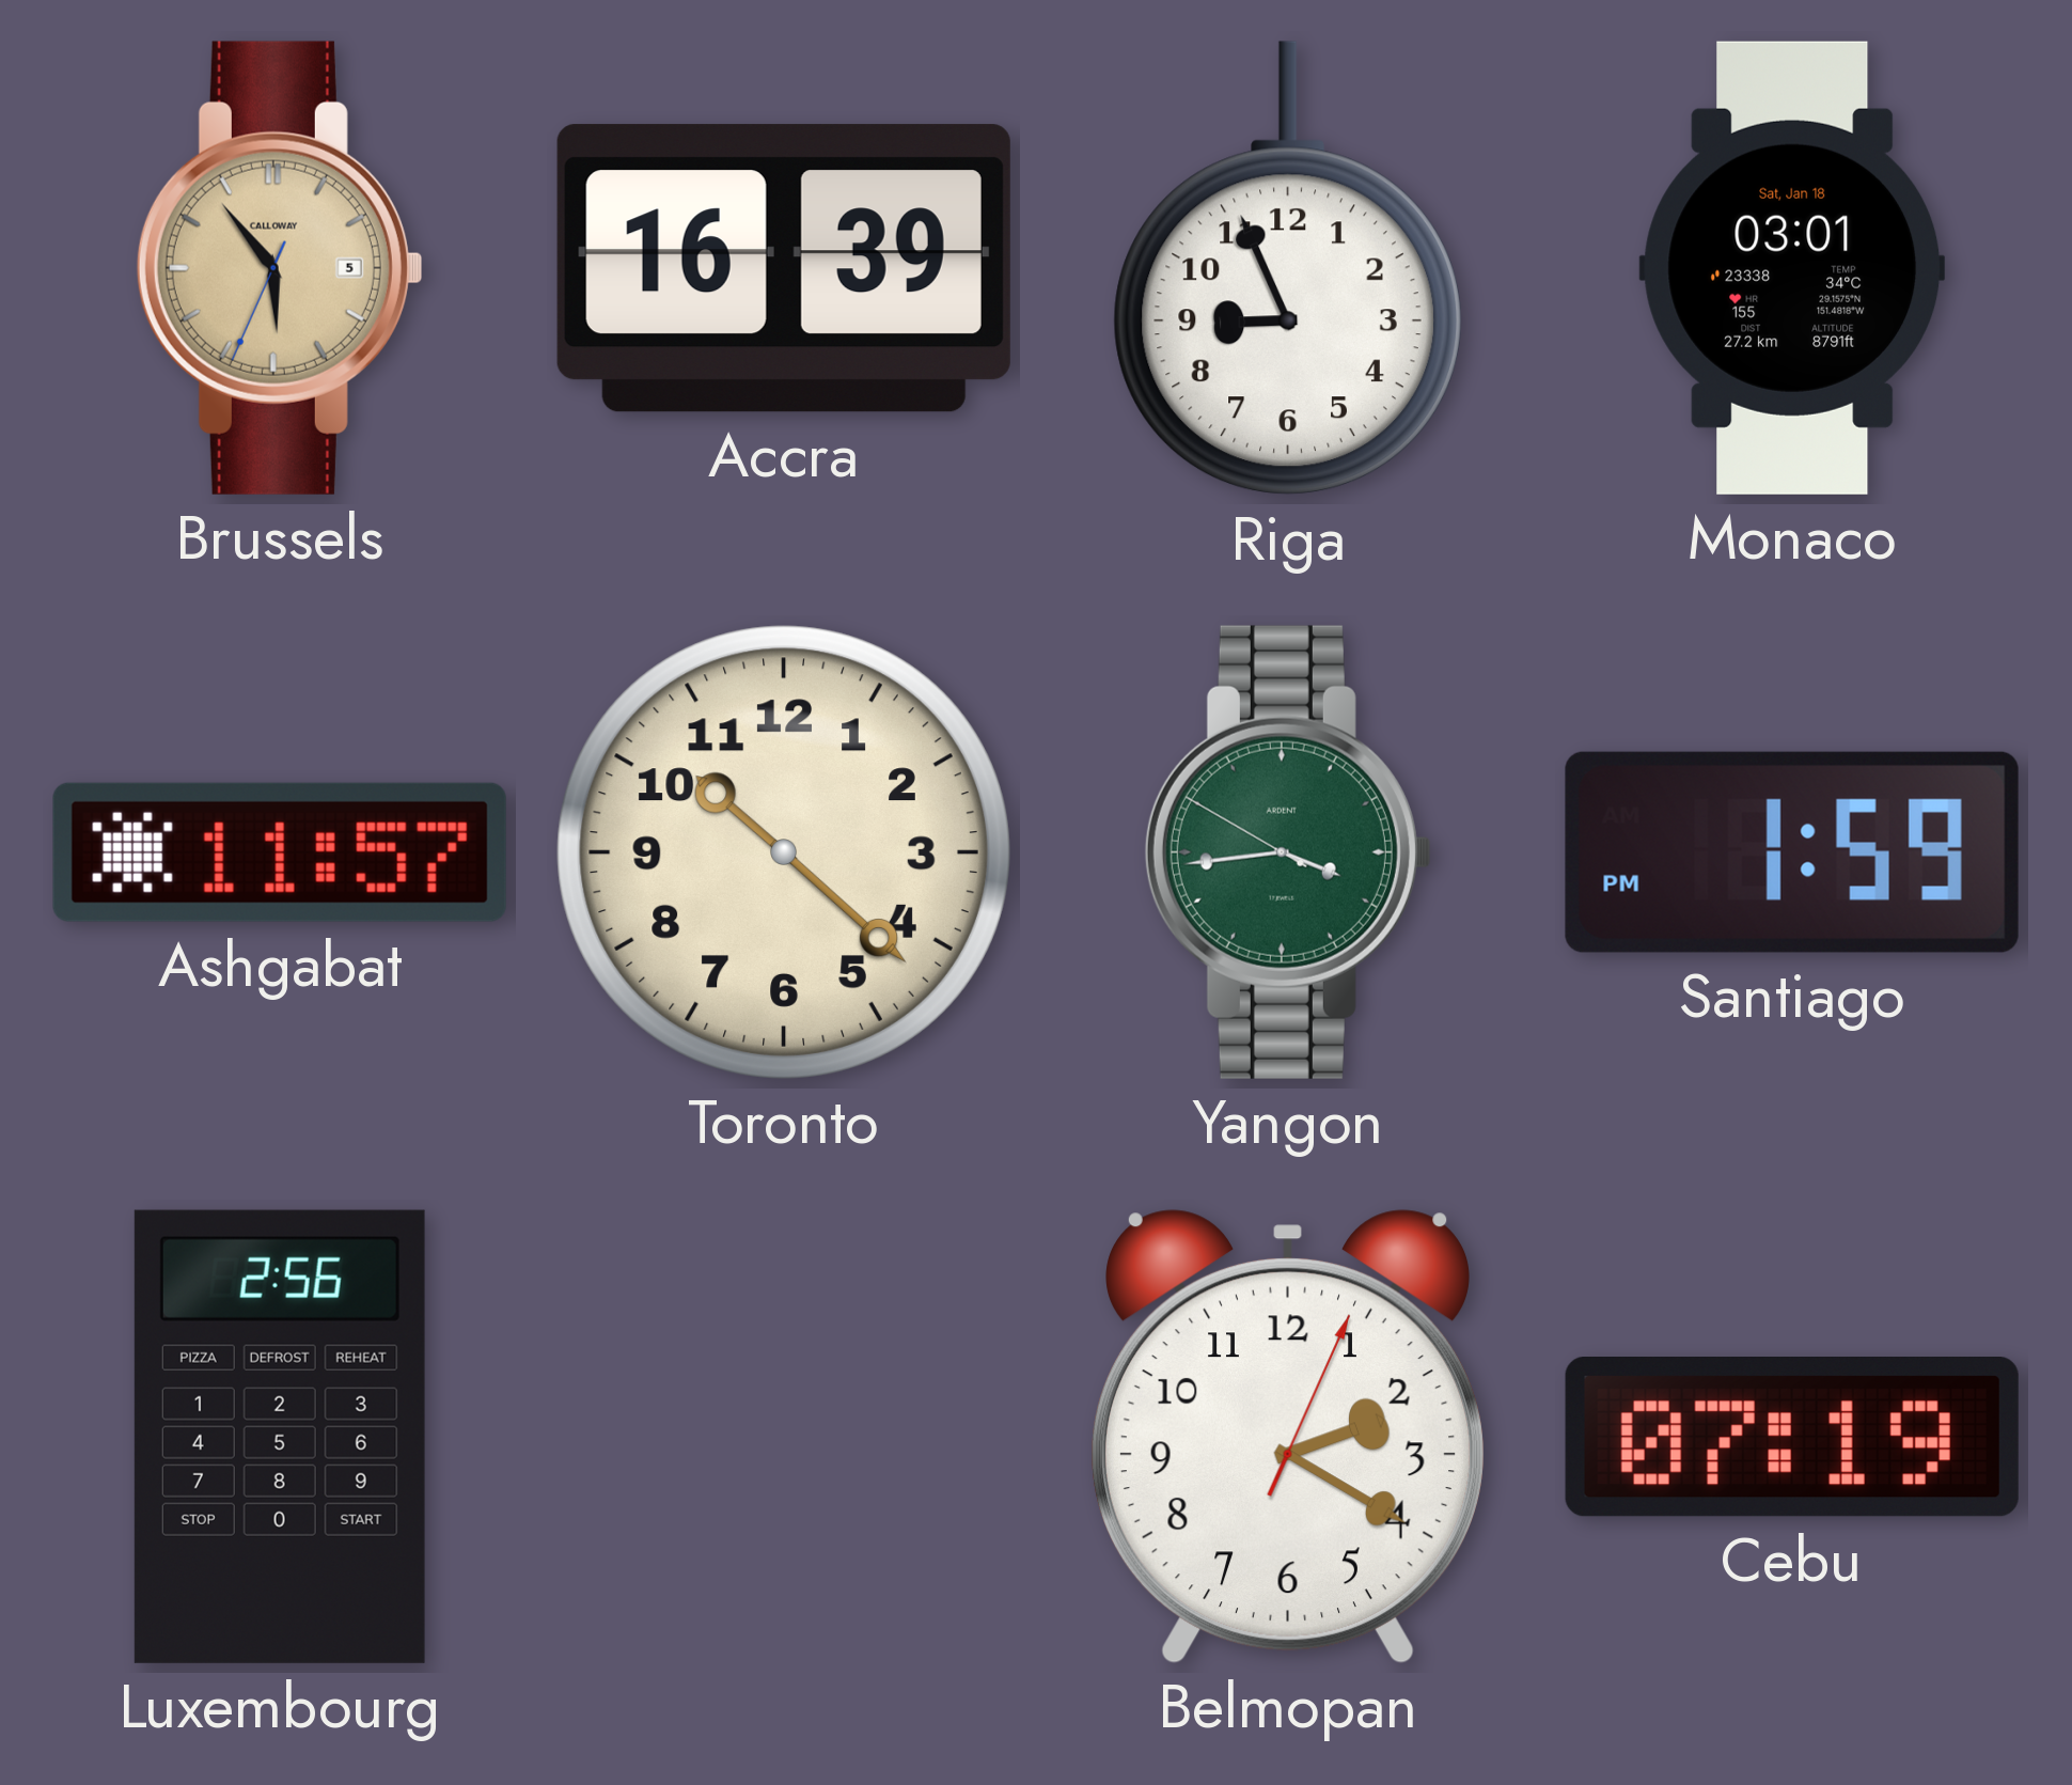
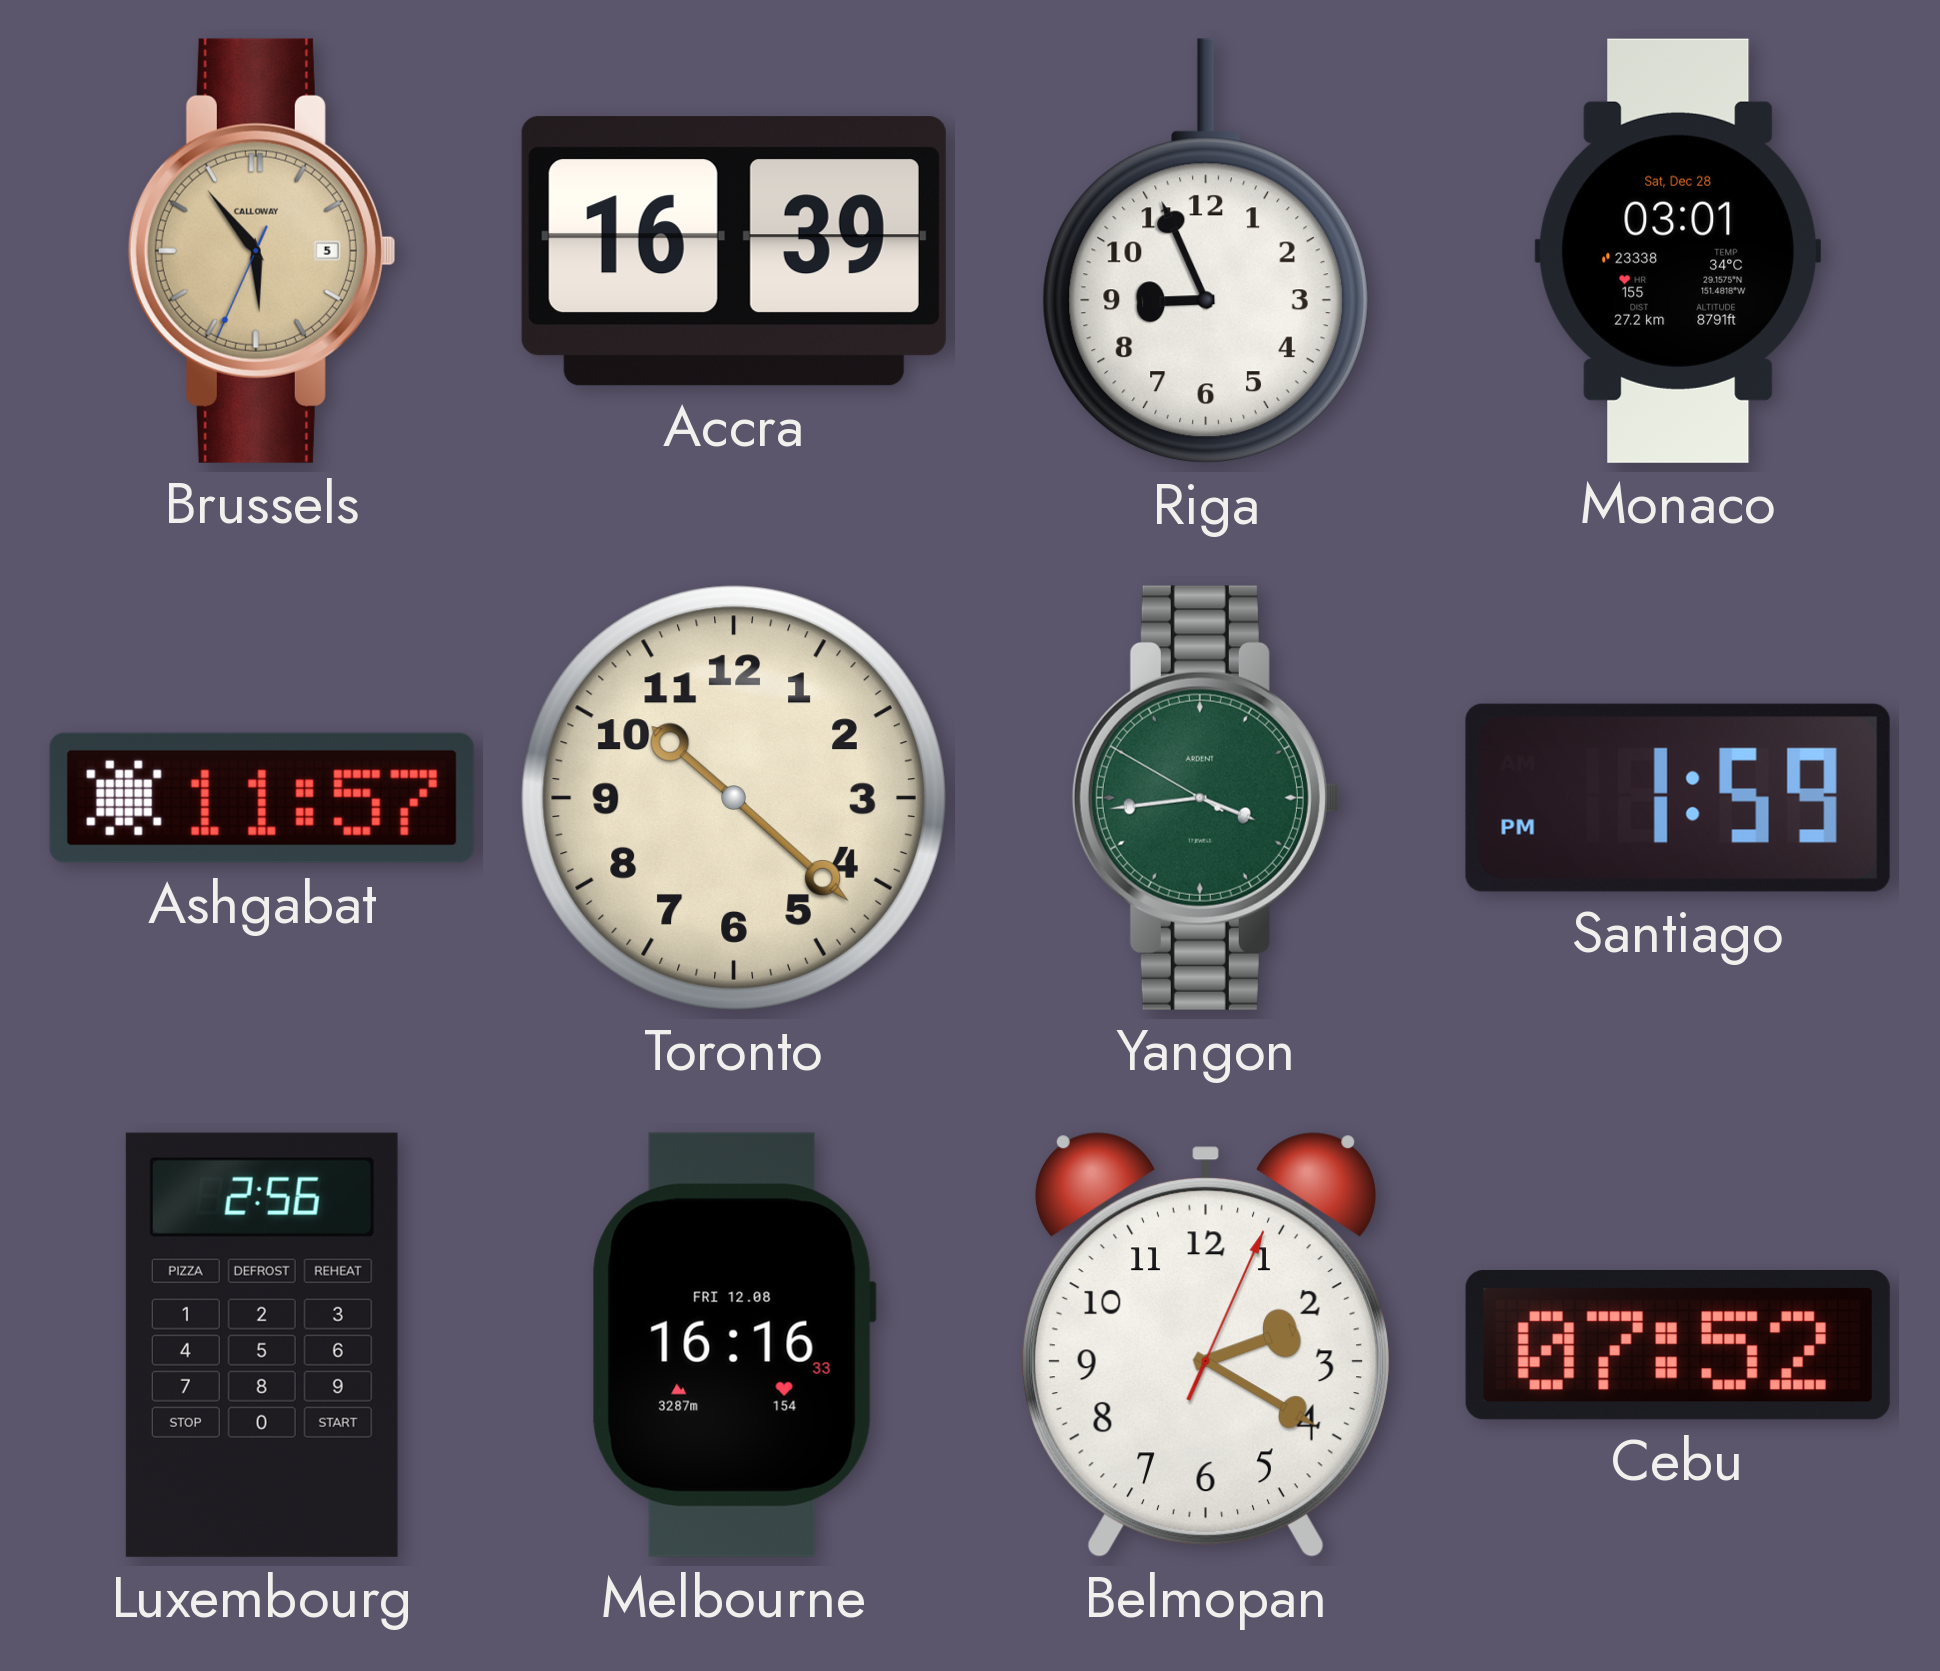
Monaco date: Sat, Jan 18 -> Sat, Dec 28
Melbourne: none -> 16:16
Cebu: 07:19 -> 07:52
